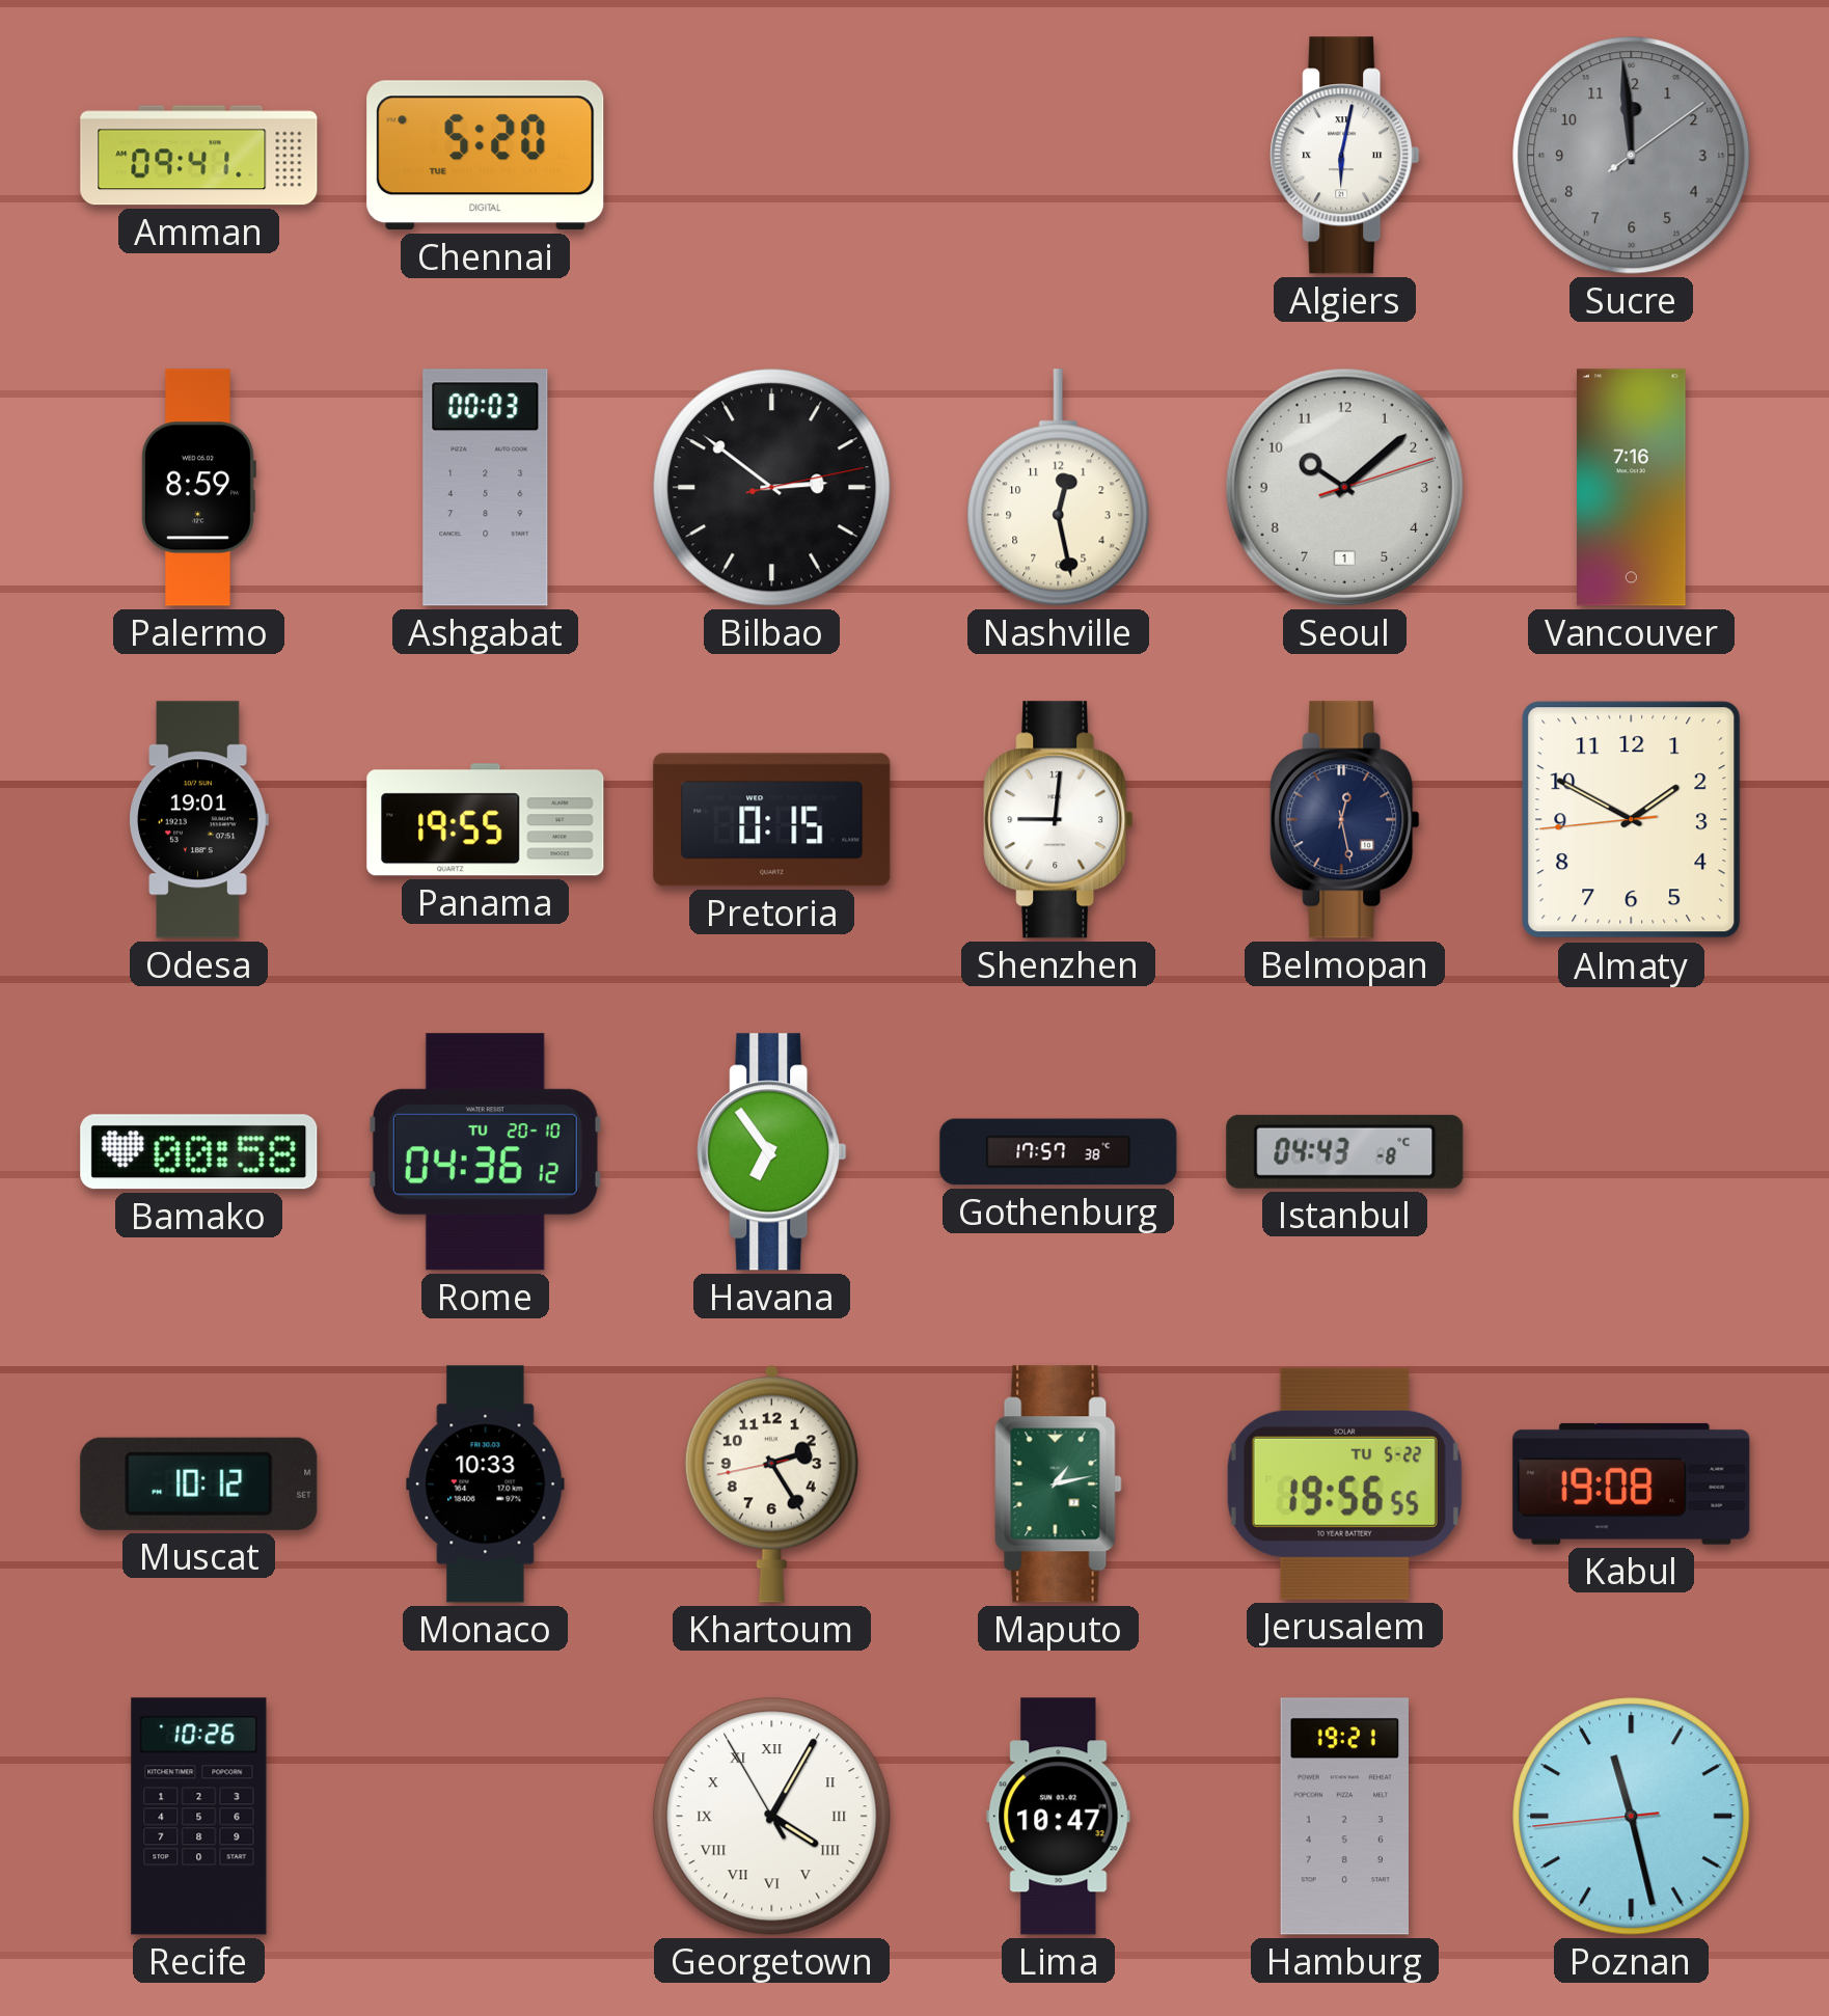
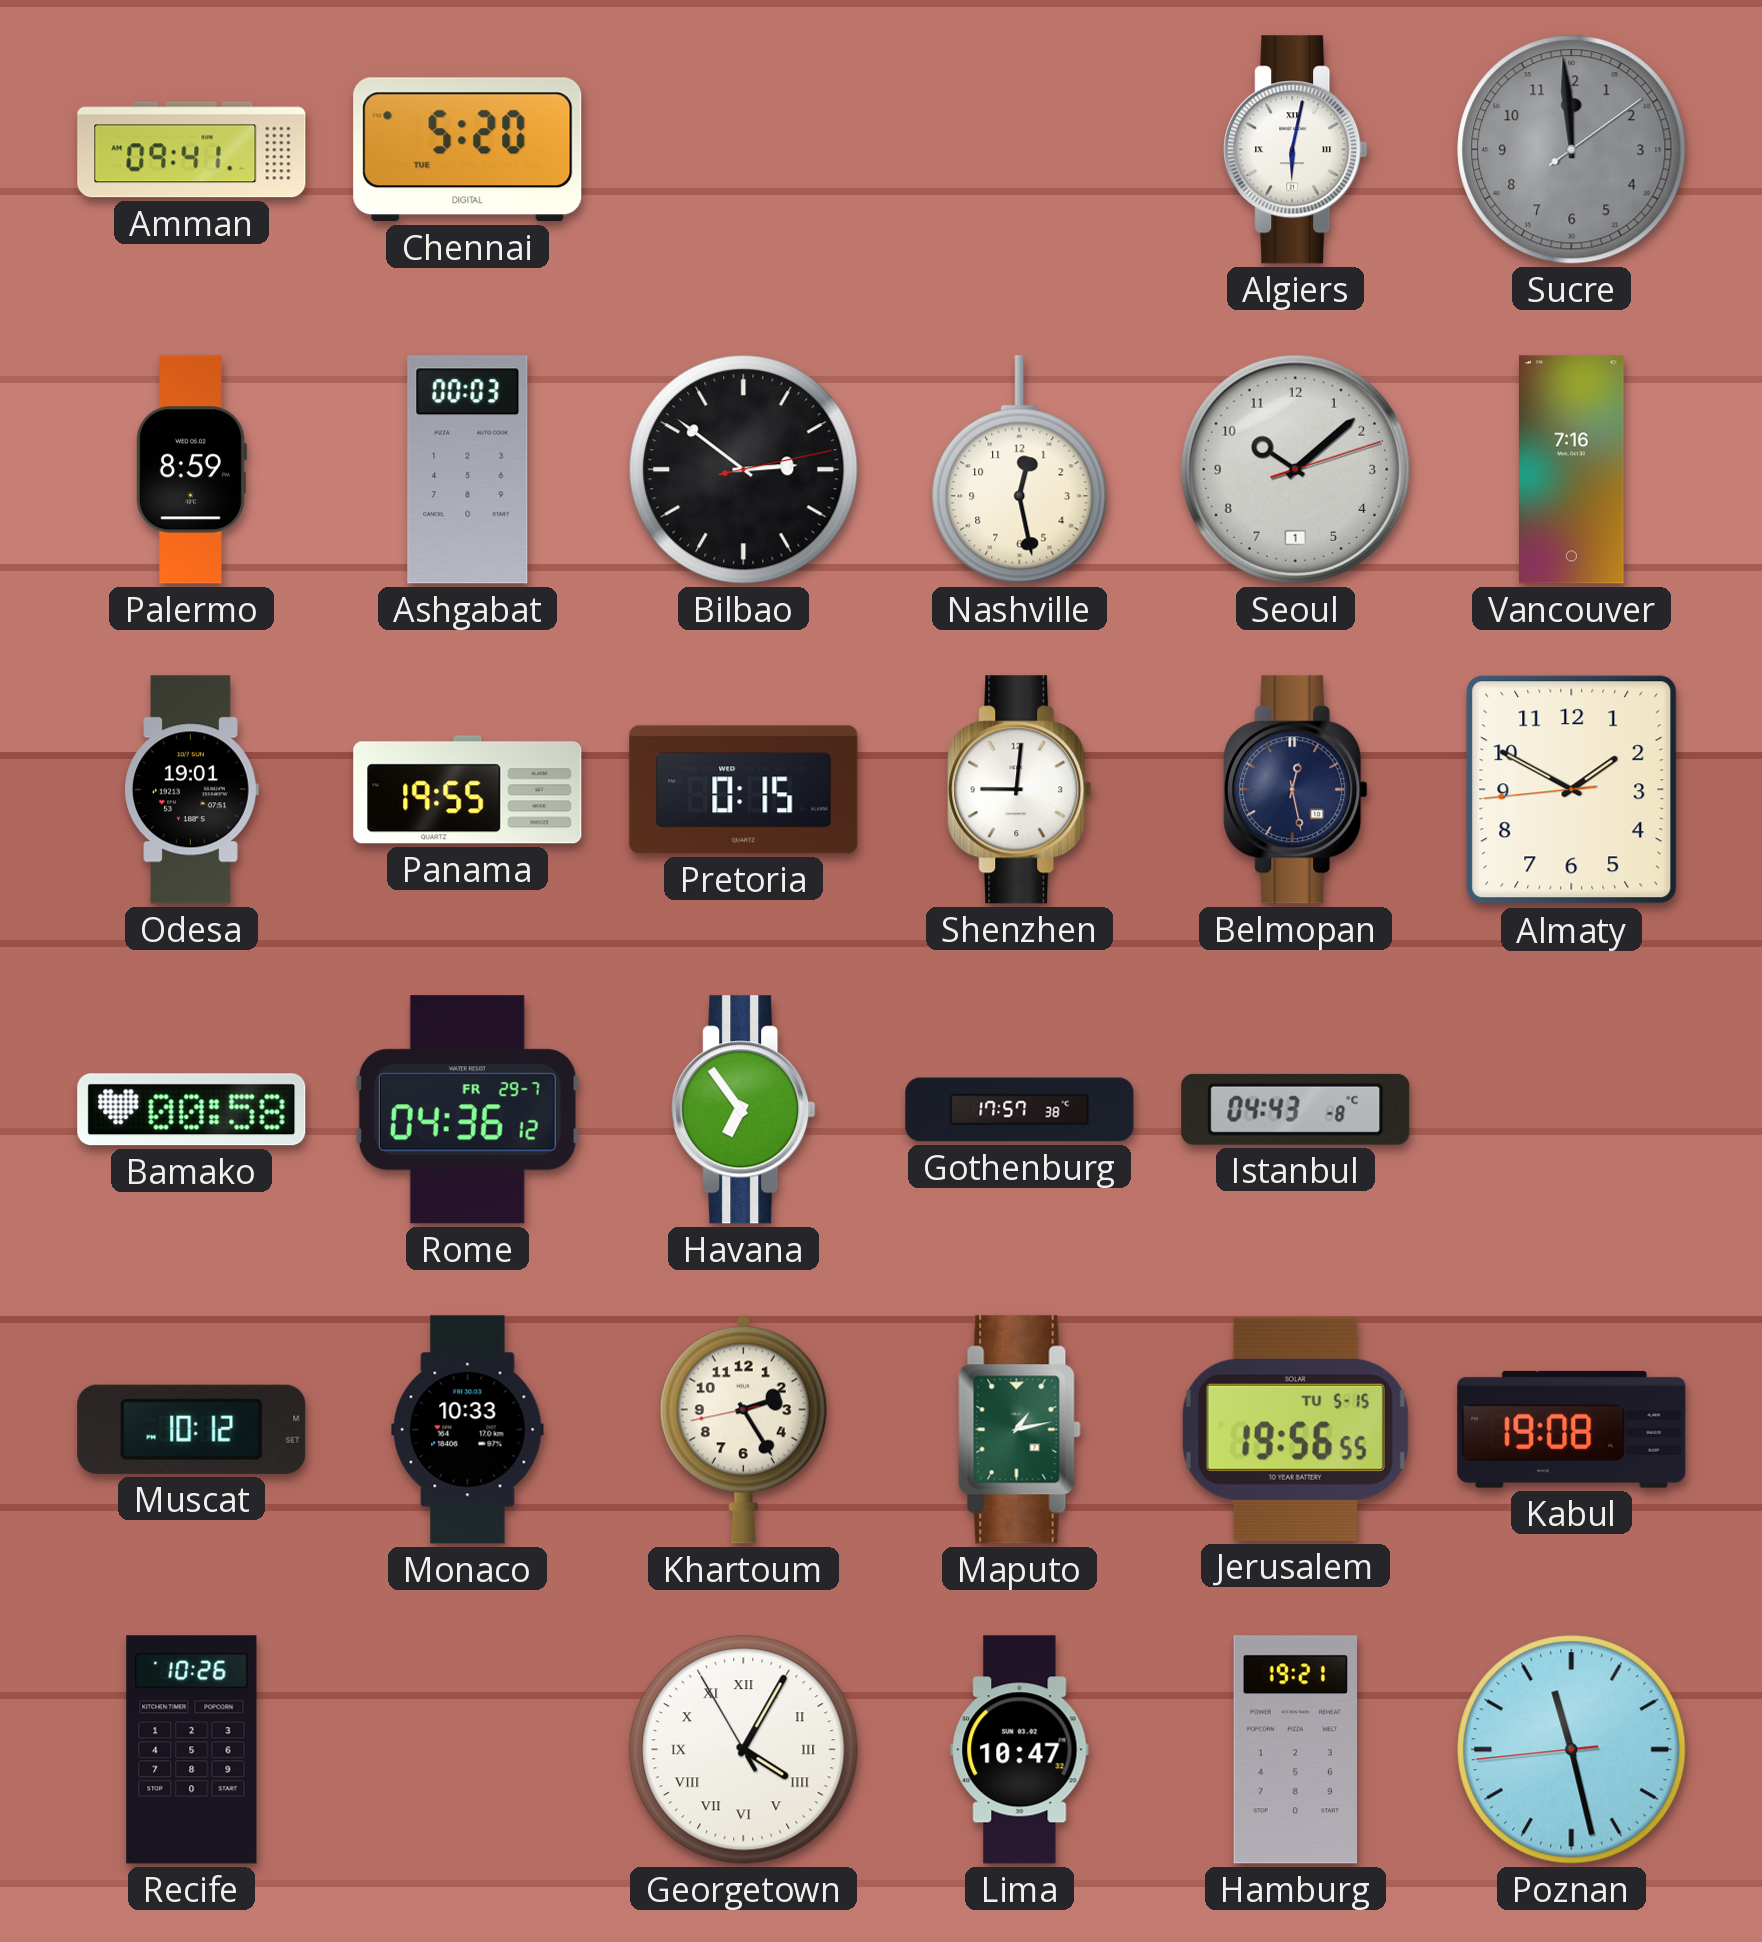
Rome date: TU 20-10 -> FR 29-7
Jerusalem date: TU 5-22 -> TU 5-15
